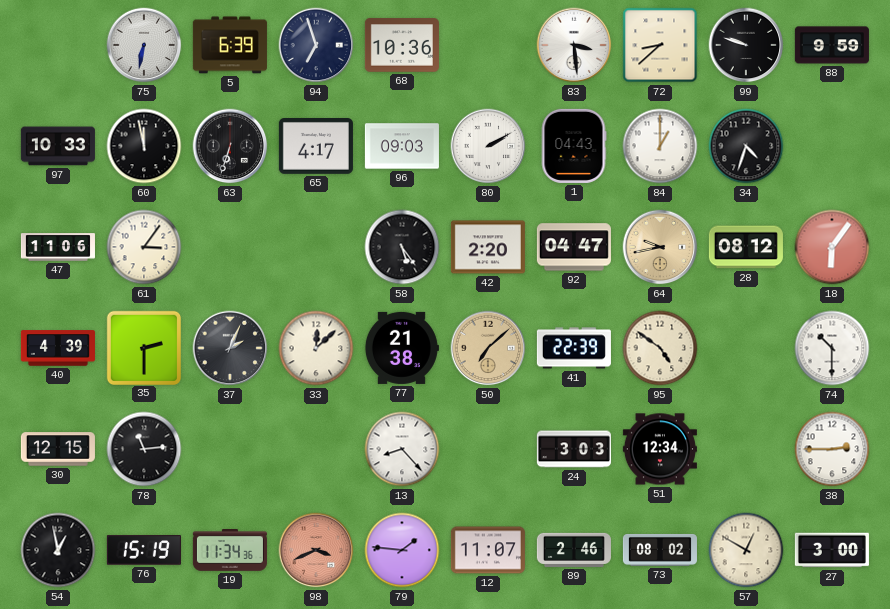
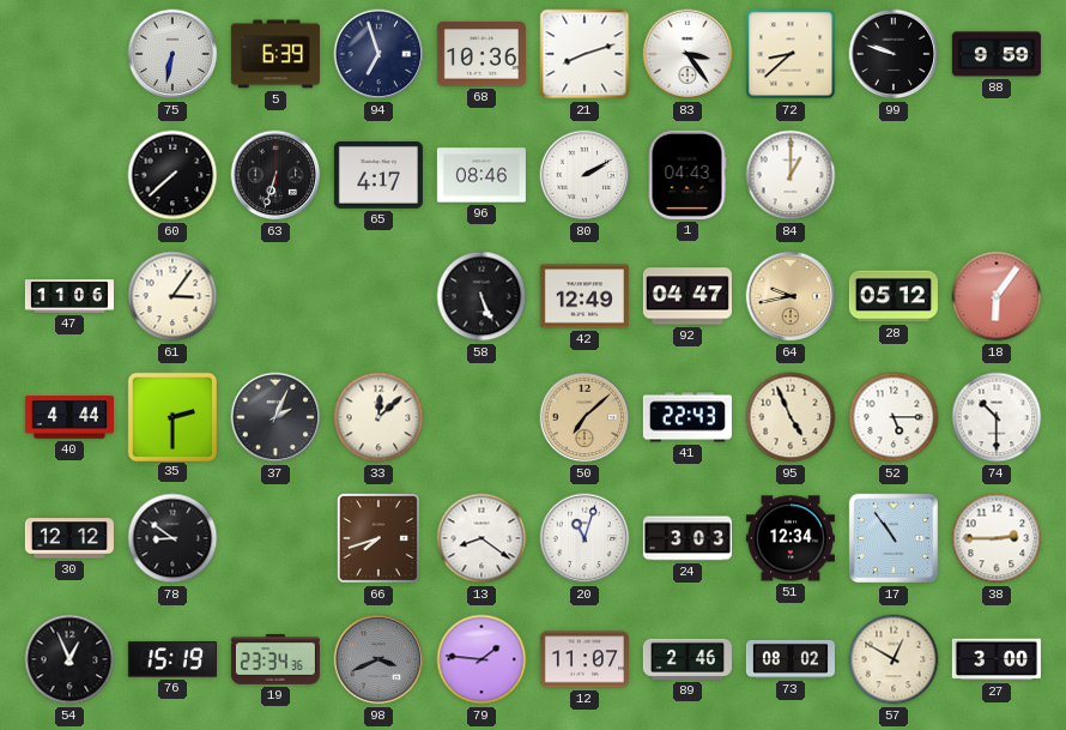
21: none -> 8:12
83: 3:29 -> 3:24
97: 10:33 -> none
60: 11:58 -> 7:38
96: 09:03 -> 08:46
34: 4:33 -> none
58: 5:24 -> 5:26
42: 2:20 -> 12:49
28: 08:12 -> 05:12
40: 4:39 -> 4:44
77: 21:38 -> none
41: 22:39 -> 22:43
95: 4:51 -> 4:56
52: none -> 5:15
30: 12:15 -> 12:12
78: 11:14 -> 8:51
66: none -> 7:42
13: 8:23 -> 8:21
20: none -> 11:03
17: none -> 10:54
54: 12:58 -> 12:56
19: 11:34 -> 23:34
98 dial: salmon -> grey
